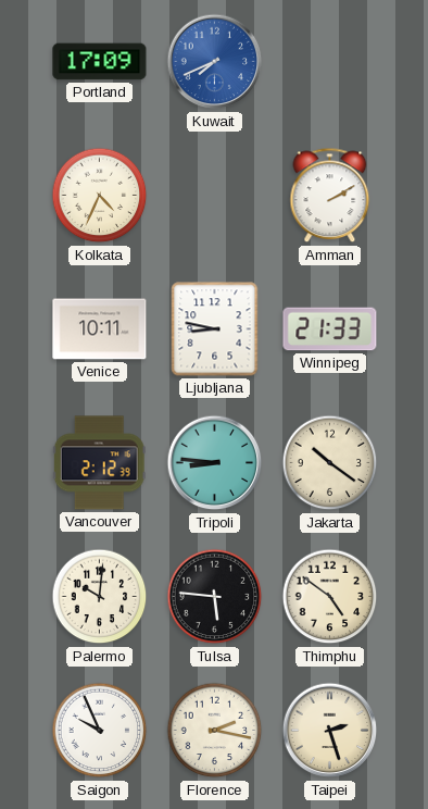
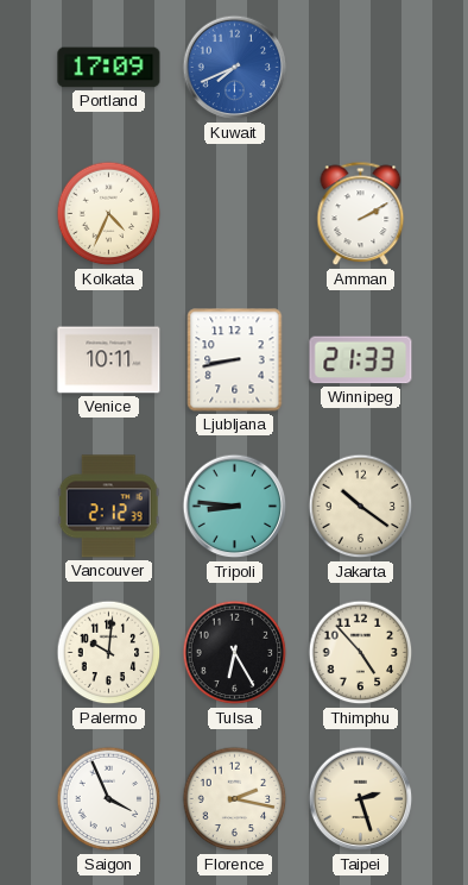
Ljubljana: 8:47 -> 8:43
Tulsa: 5:46 -> 6:25
Thimphu: 4:51 -> 4:53
Saigon: 9:56 -> 3:56
